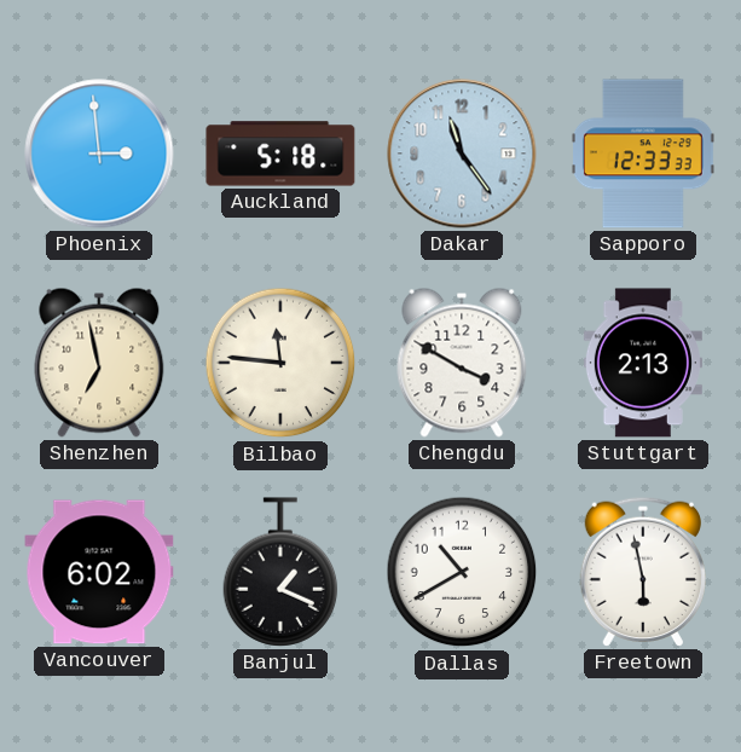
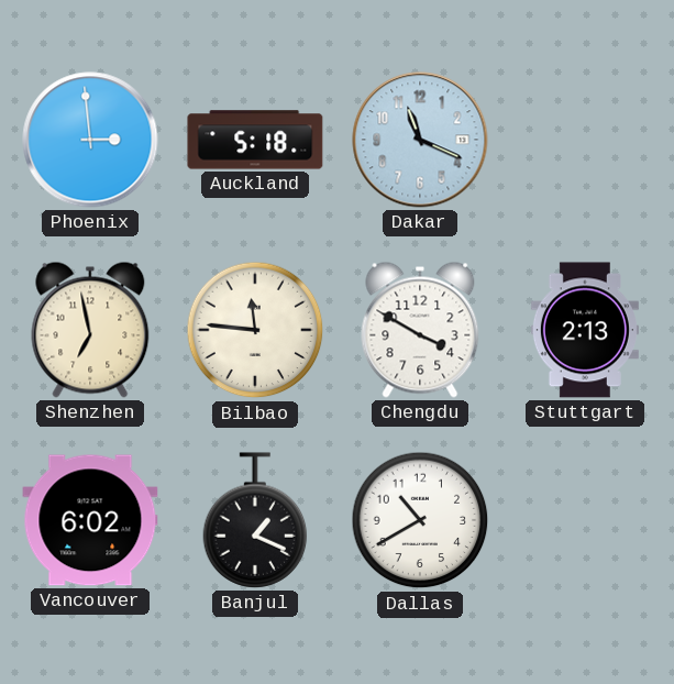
Dakar: 11:24 -> 11:19
Sapporo: 12:33 -> none
Freetown: 5:58 -> none
